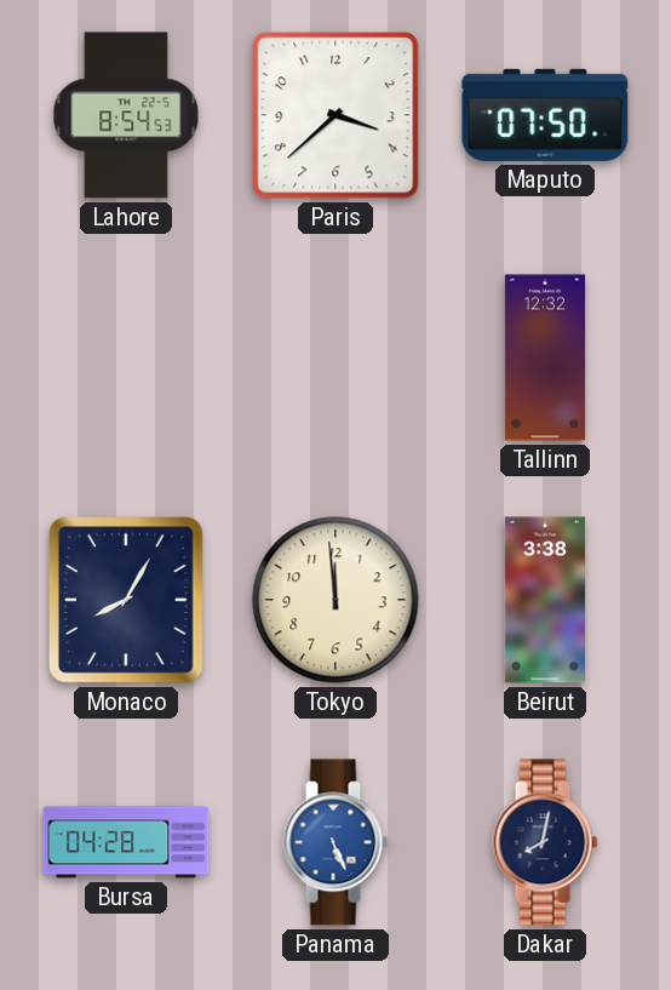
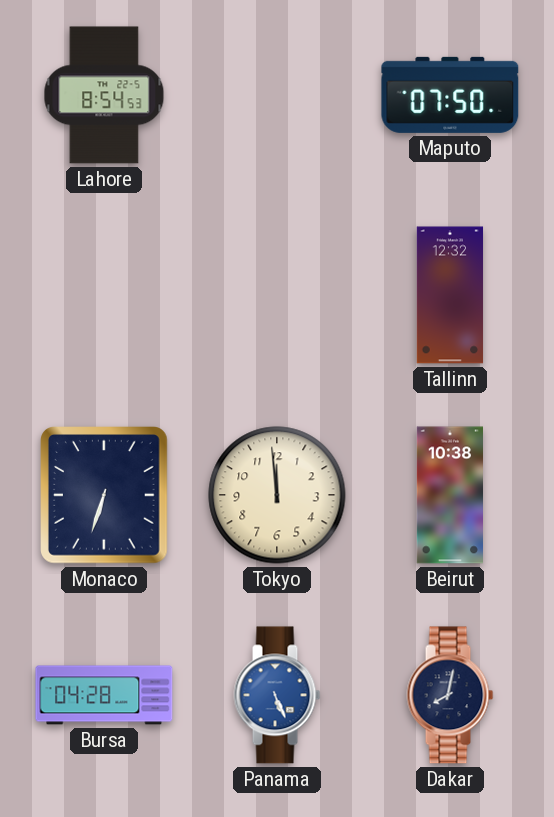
Paris: 3:38 -> none
Monaco: 8:05 -> 6:33
Beirut: 3:38 -> 10:38
